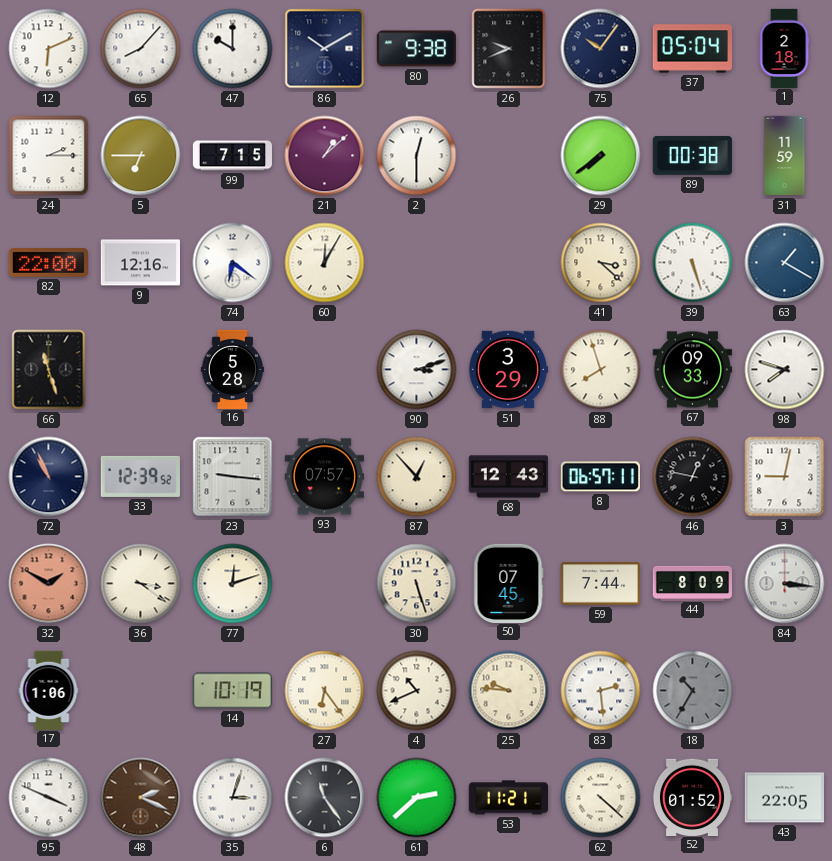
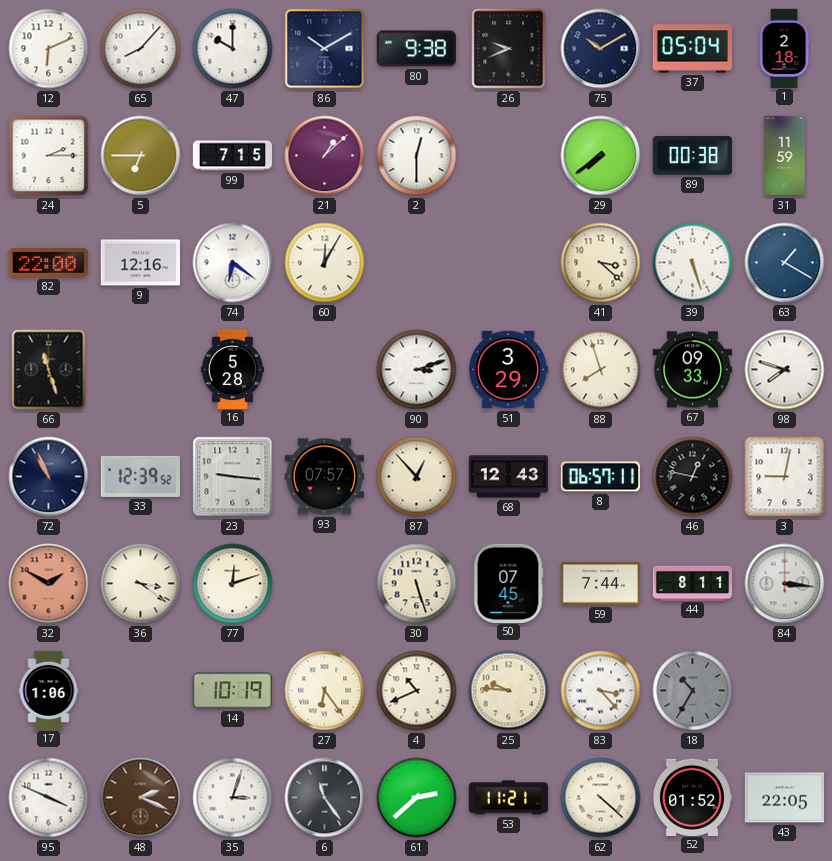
75: 10:06 -> 10:10
44: 8:09 -> 8:11
83: 2:29 -> 3:23
